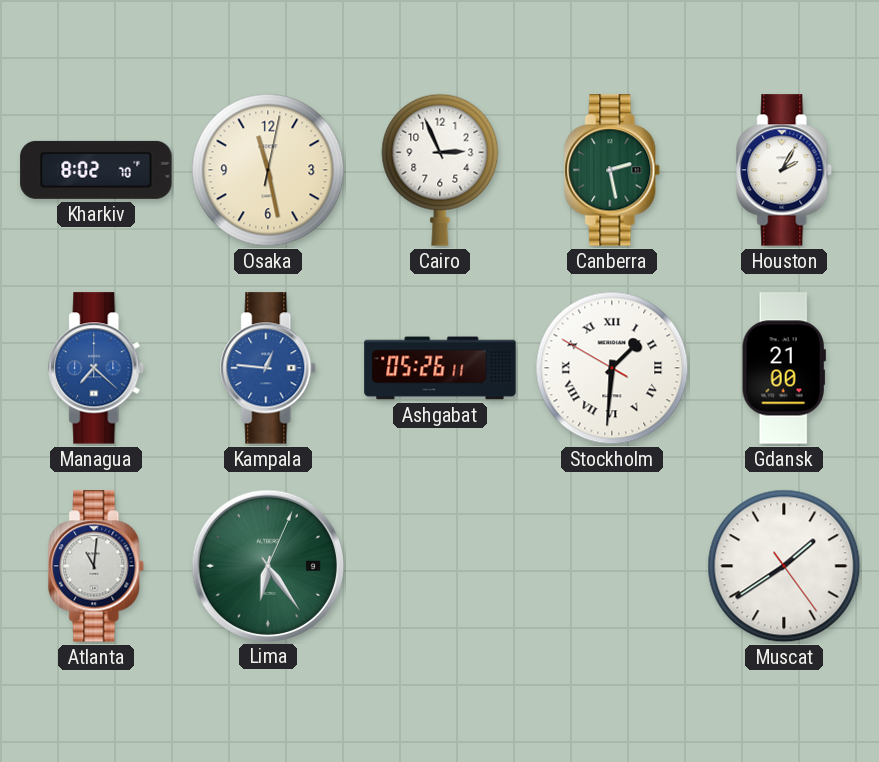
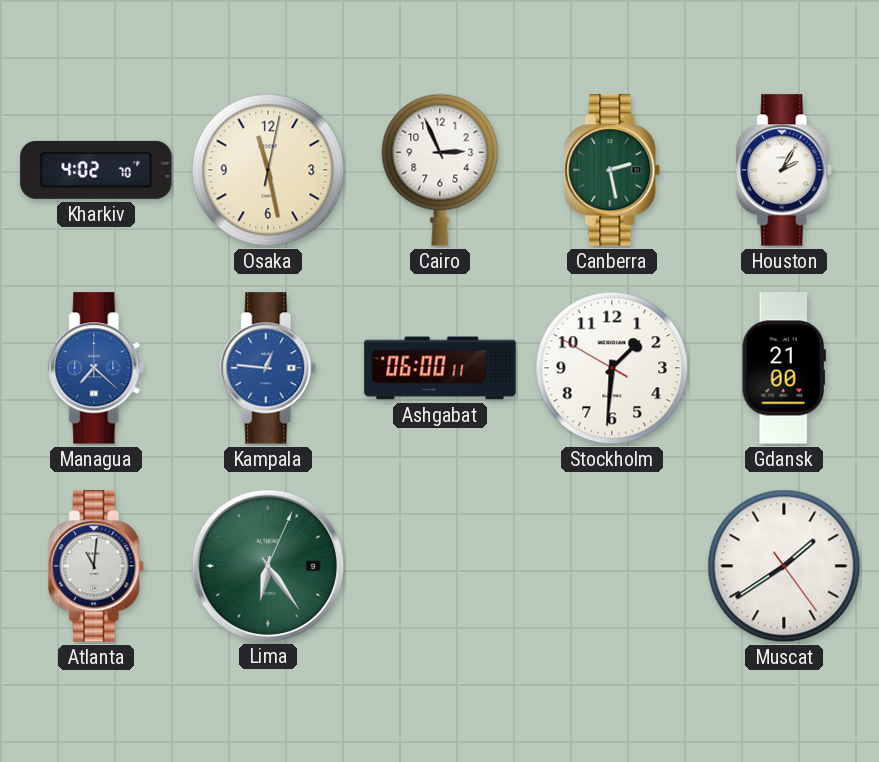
Kharkiv: 8:02 -> 4:02
Ashgabat: 05:26 -> 06:00
Stockholm numerals: Roman -> Arabic
